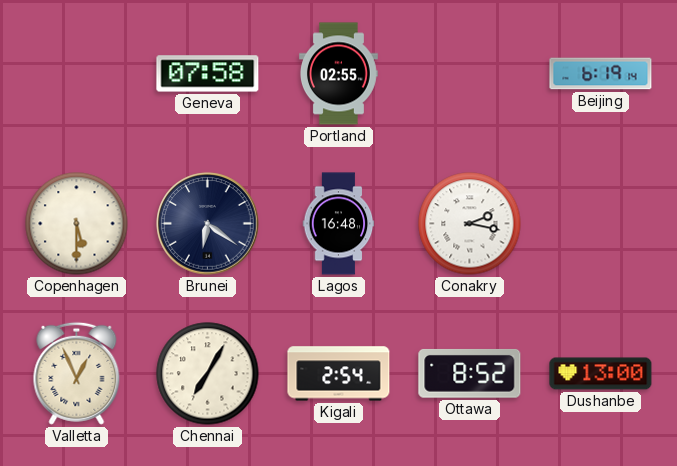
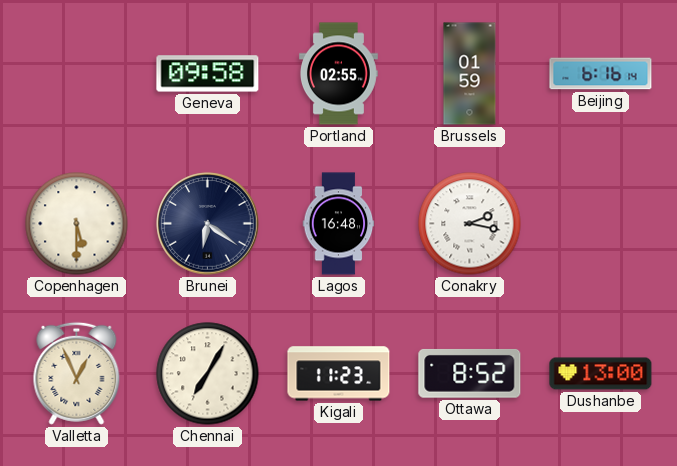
Geneva: 07:58 -> 09:58
Brussels: none -> 01:59
Beijing: 6:19 -> 6:16
Kigali: 2:54 -> 11:23
